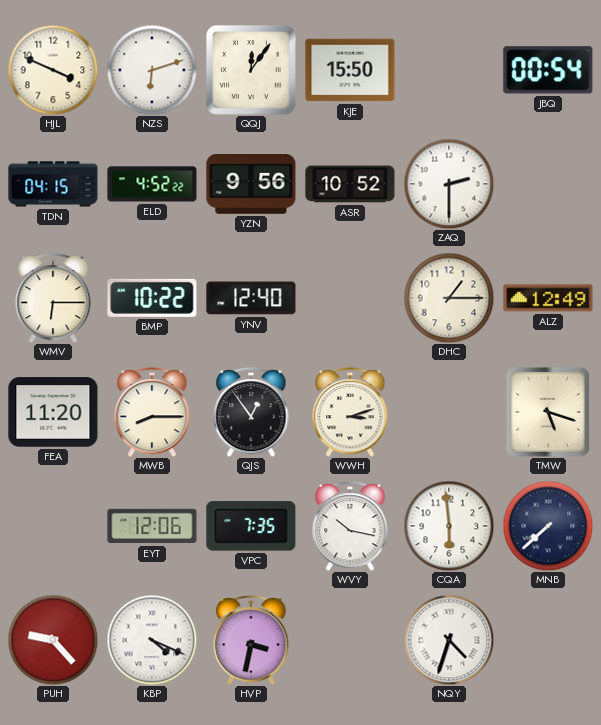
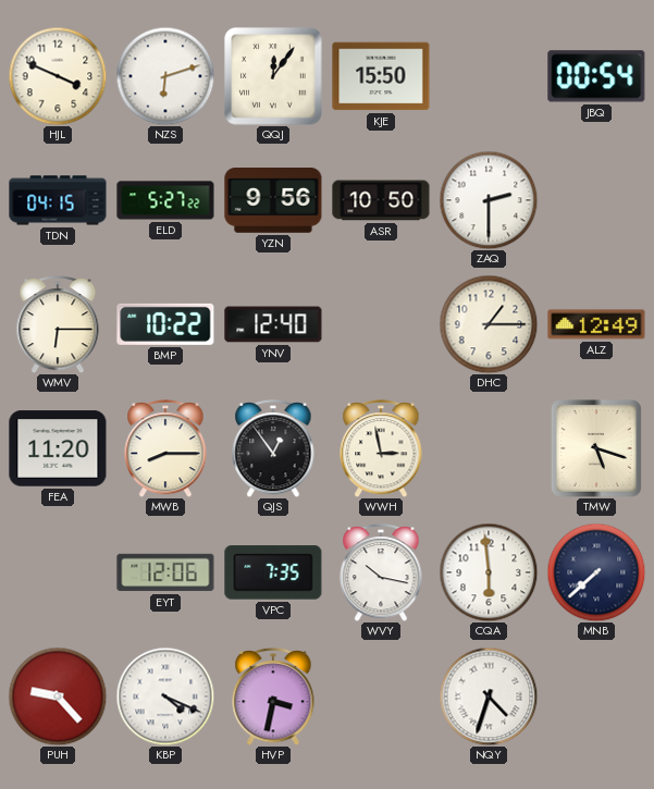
ELD: 4:52 -> 5:27
ASR: 10:52 -> 10:50
WWH: 3:12 -> 2:58
